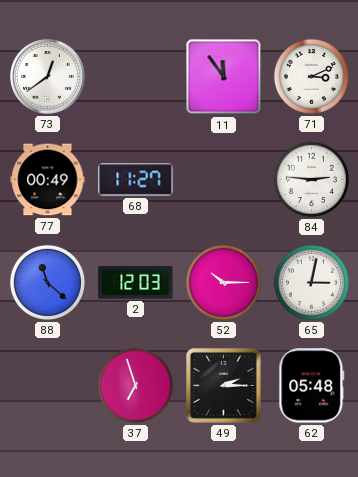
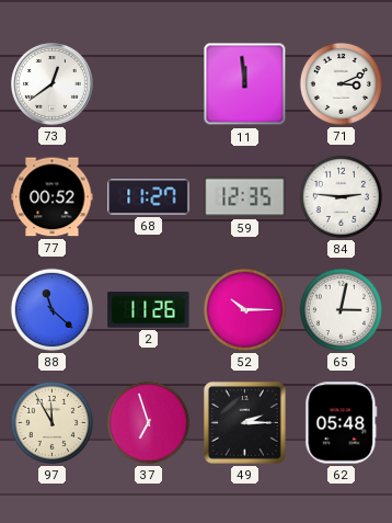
11: 11:54 -> 11:59
77: 00:49 -> 00:52
59: none -> 12:35
2: 12:03 -> 11:26
97: none -> 11:55
